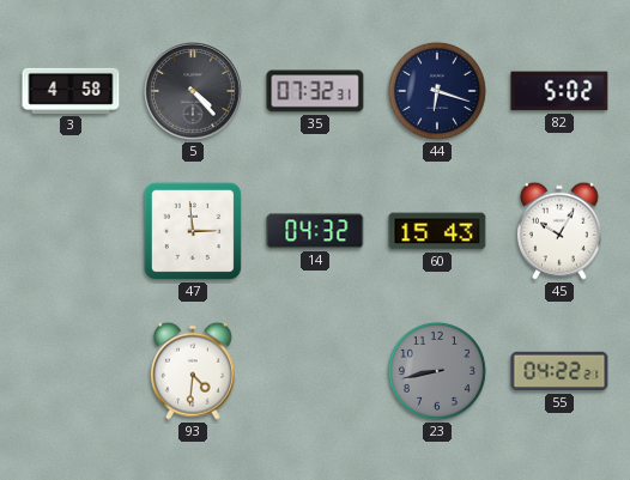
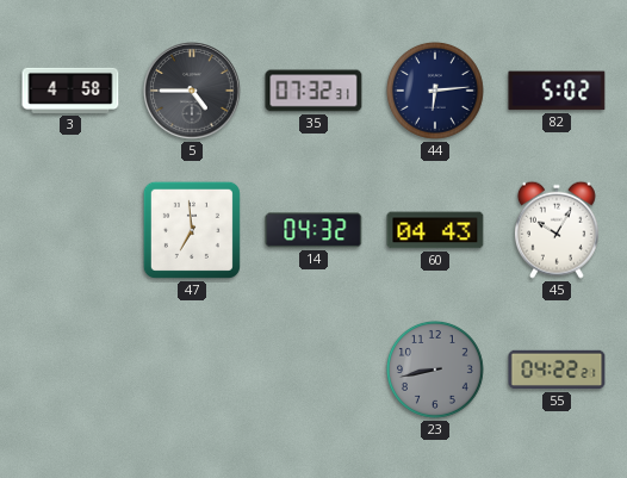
5: 4:23 -> 4:45
44: 6:18 -> 6:14
47: 2:59 -> 6:59
60: 15:43 -> 04:43
93: 4:31 -> none
